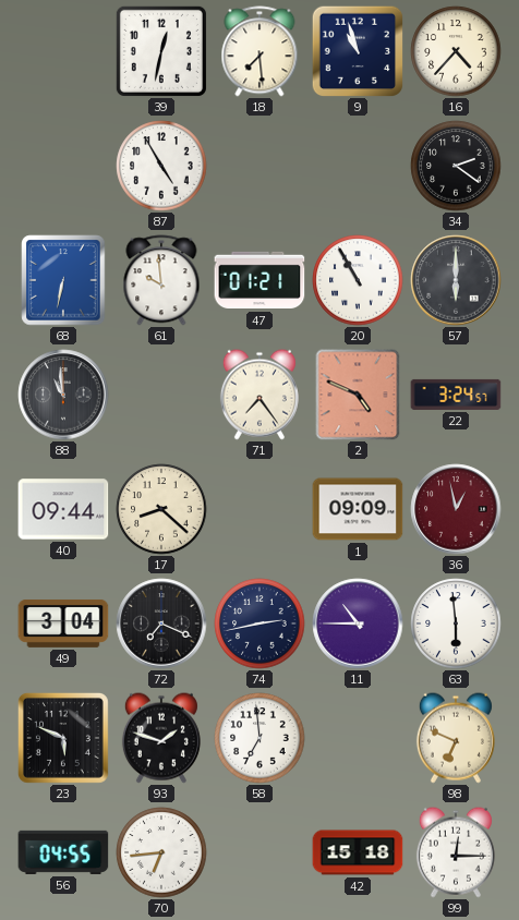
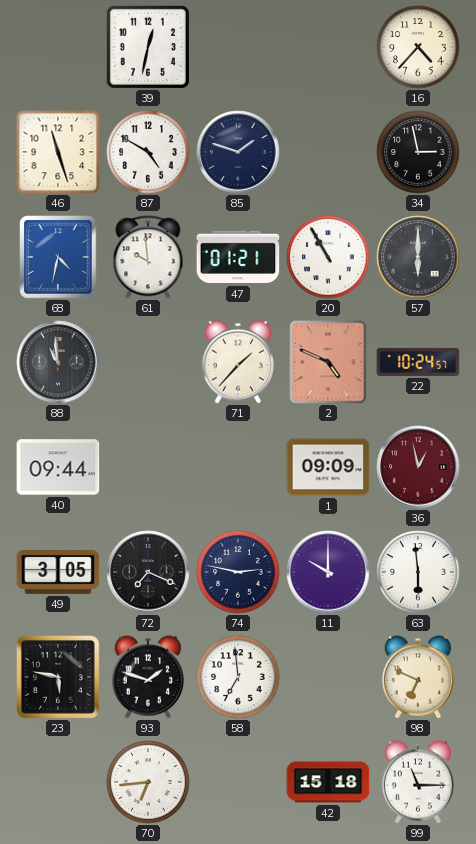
18: 7:29 -> none
9: 10:57 -> none
46: none -> 11:27
87: 4:55 -> 4:50
85: none -> 1:48
34: 2:21 -> 2:58
68: 6:32 -> 4:32
71: 7:24 -> 1:37
22: 3:24 -> 10:24
17: 8:22 -> none
49: 3:04 -> 3:05
74: 2:43 -> 2:47
11: 10:45 -> 10:00
23: 5:49 -> 5:47
56: 04:55 -> none
99: 12:15 -> 11:15
